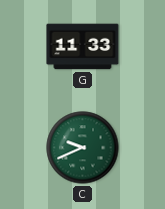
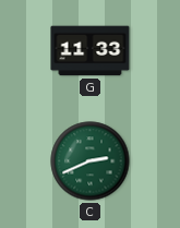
C: 9:41 -> 2:41
